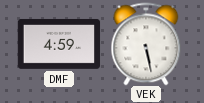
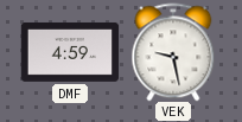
VEK: 5:28 -> 9:28
